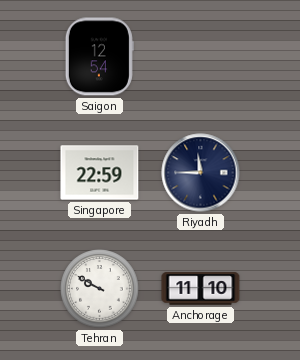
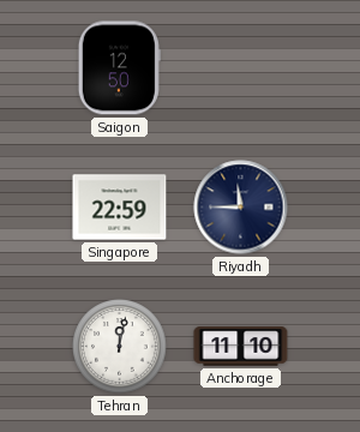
Saigon: 12:54 -> 12:50
Tehran: 9:50 -> 12:02
